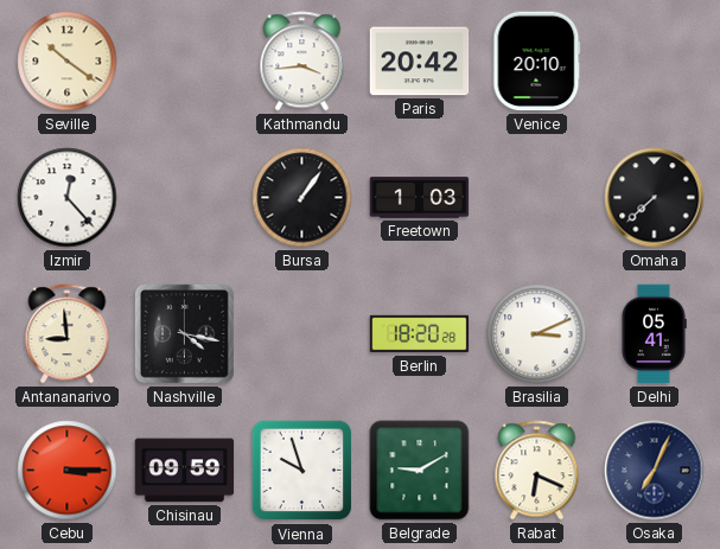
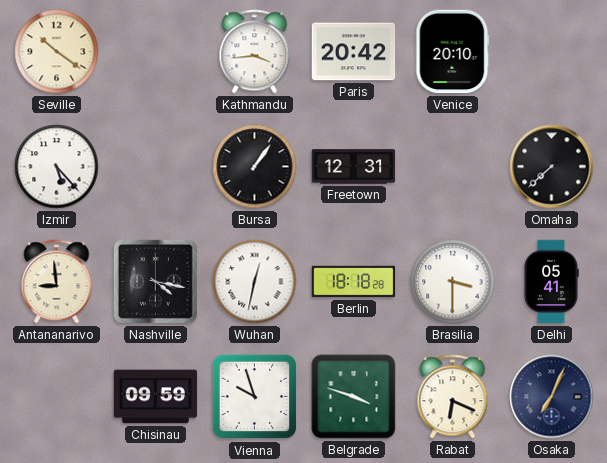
Izmir: 12:23 -> 5:23
Freetown: 1:03 -> 12:31
Wuhan: none -> 12:32
Berlin: 18:20 -> 18:18
Brasilia: 3:11 -> 3:30
Cebu: 3:15 -> none
Belgrade: 9:10 -> 3:48
